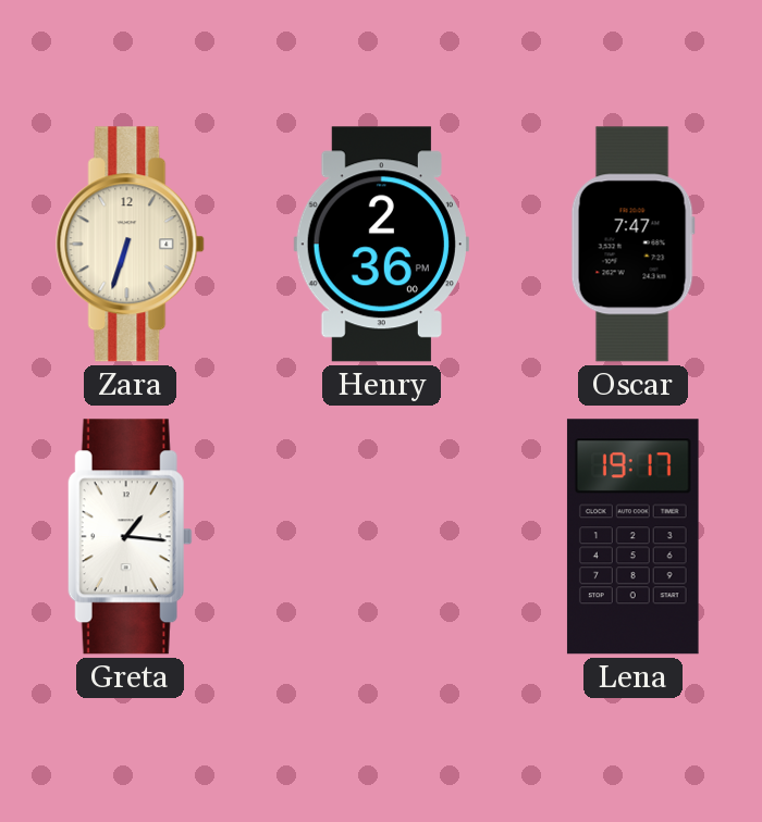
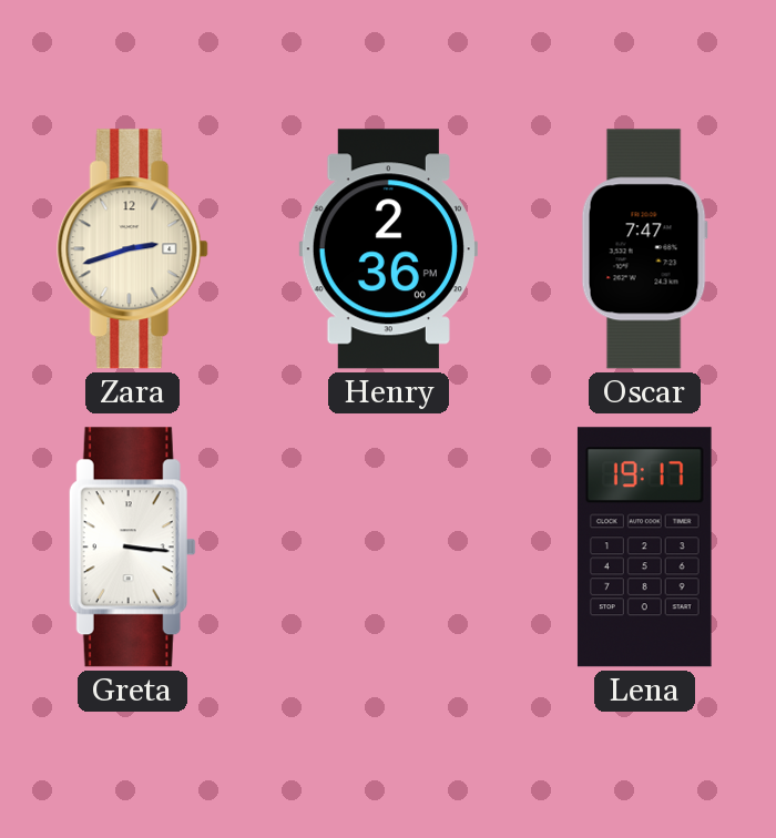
Zara: 6:33 -> 2:42
Greta: 1:16 -> 3:16
